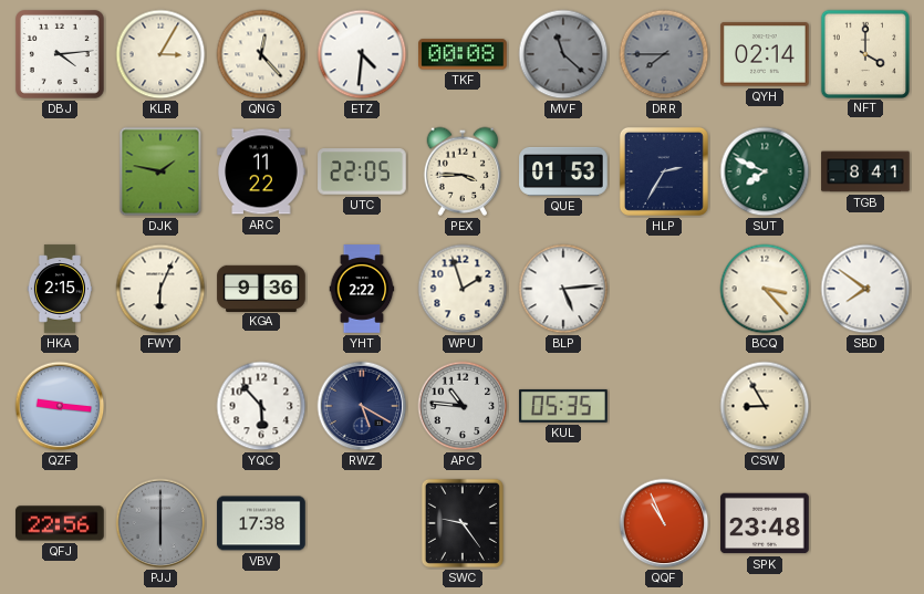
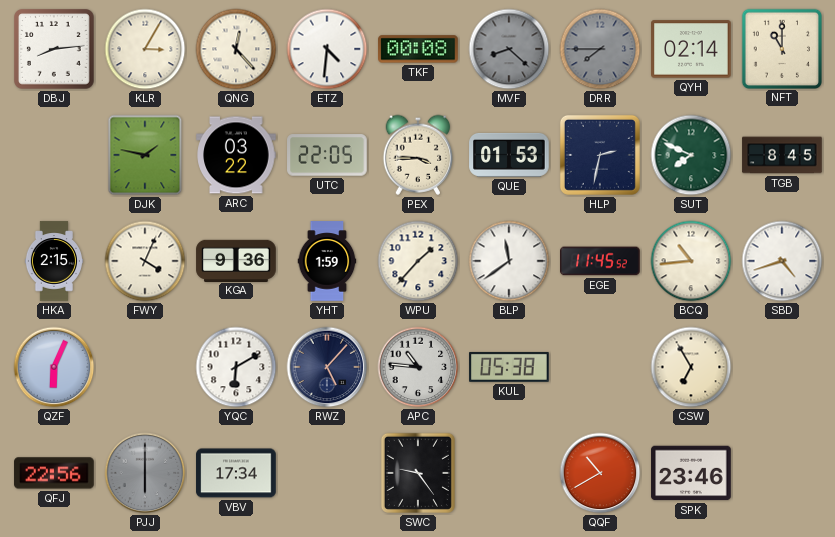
DBJ: 4:14 -> 8:14
MVF: 11:22 -> 8:22
NFT: 4:00 -> 11:00
ARC: 11:22 -> 03:22
HLP: 2:35 -> 2:32
TGB: 8:41 -> 8:45
FWY: 6:04 -> 4:04
YHT: 2:22 -> 1:59
WPU: 1:57 -> 1:37
BLP: 5:14 -> 11:39
EGE: none -> 11:45
BCQ: 3:23 -> 10:44
SBD: 7:51 -> 4:42
QZF: 9:16 -> 6:04
YQC: 5:53 -> 6:10
RWZ: 5:20 -> 5:07
KUL: 05:35 -> 05:38
CSW: 8:55 -> 6:55
VBV: 17:38 -> 17:34
QQF: 10:56 -> 10:40
SPK: 23:48 -> 23:46
